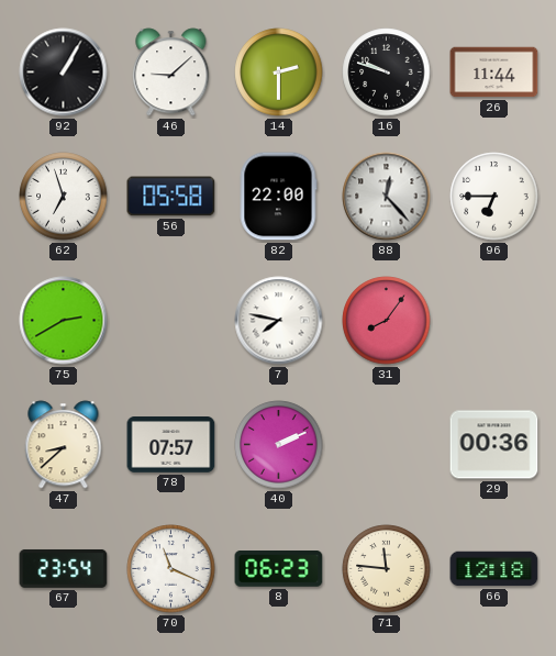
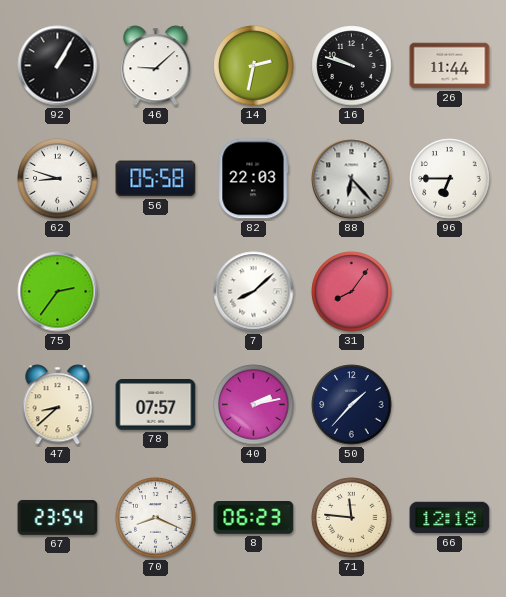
14: 2:30 -> 2:32
62: 6:57 -> 8:48
82: 22:00 -> 22:03
88: 12:23 -> 6:23
75: 2:40 -> 2:36
7: 7:47 -> 8:08
40: 2:11 -> 2:13
50: none -> 1:37
29: 00:36 -> none
70: 11:19 -> 8:19
